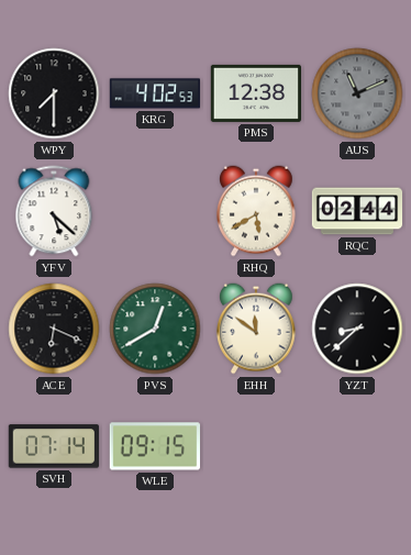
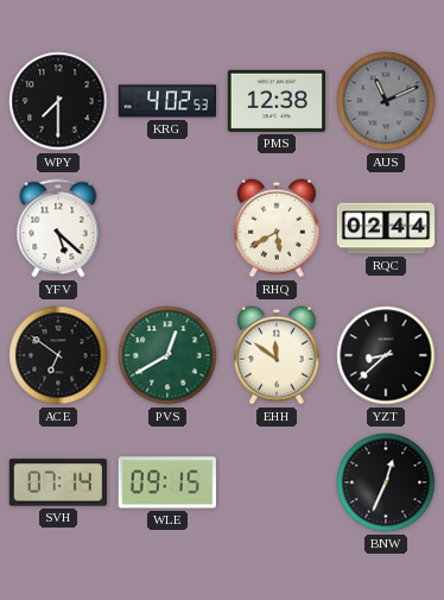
ACE: 6:19 -> 6:51
BNW: none -> 12:34
